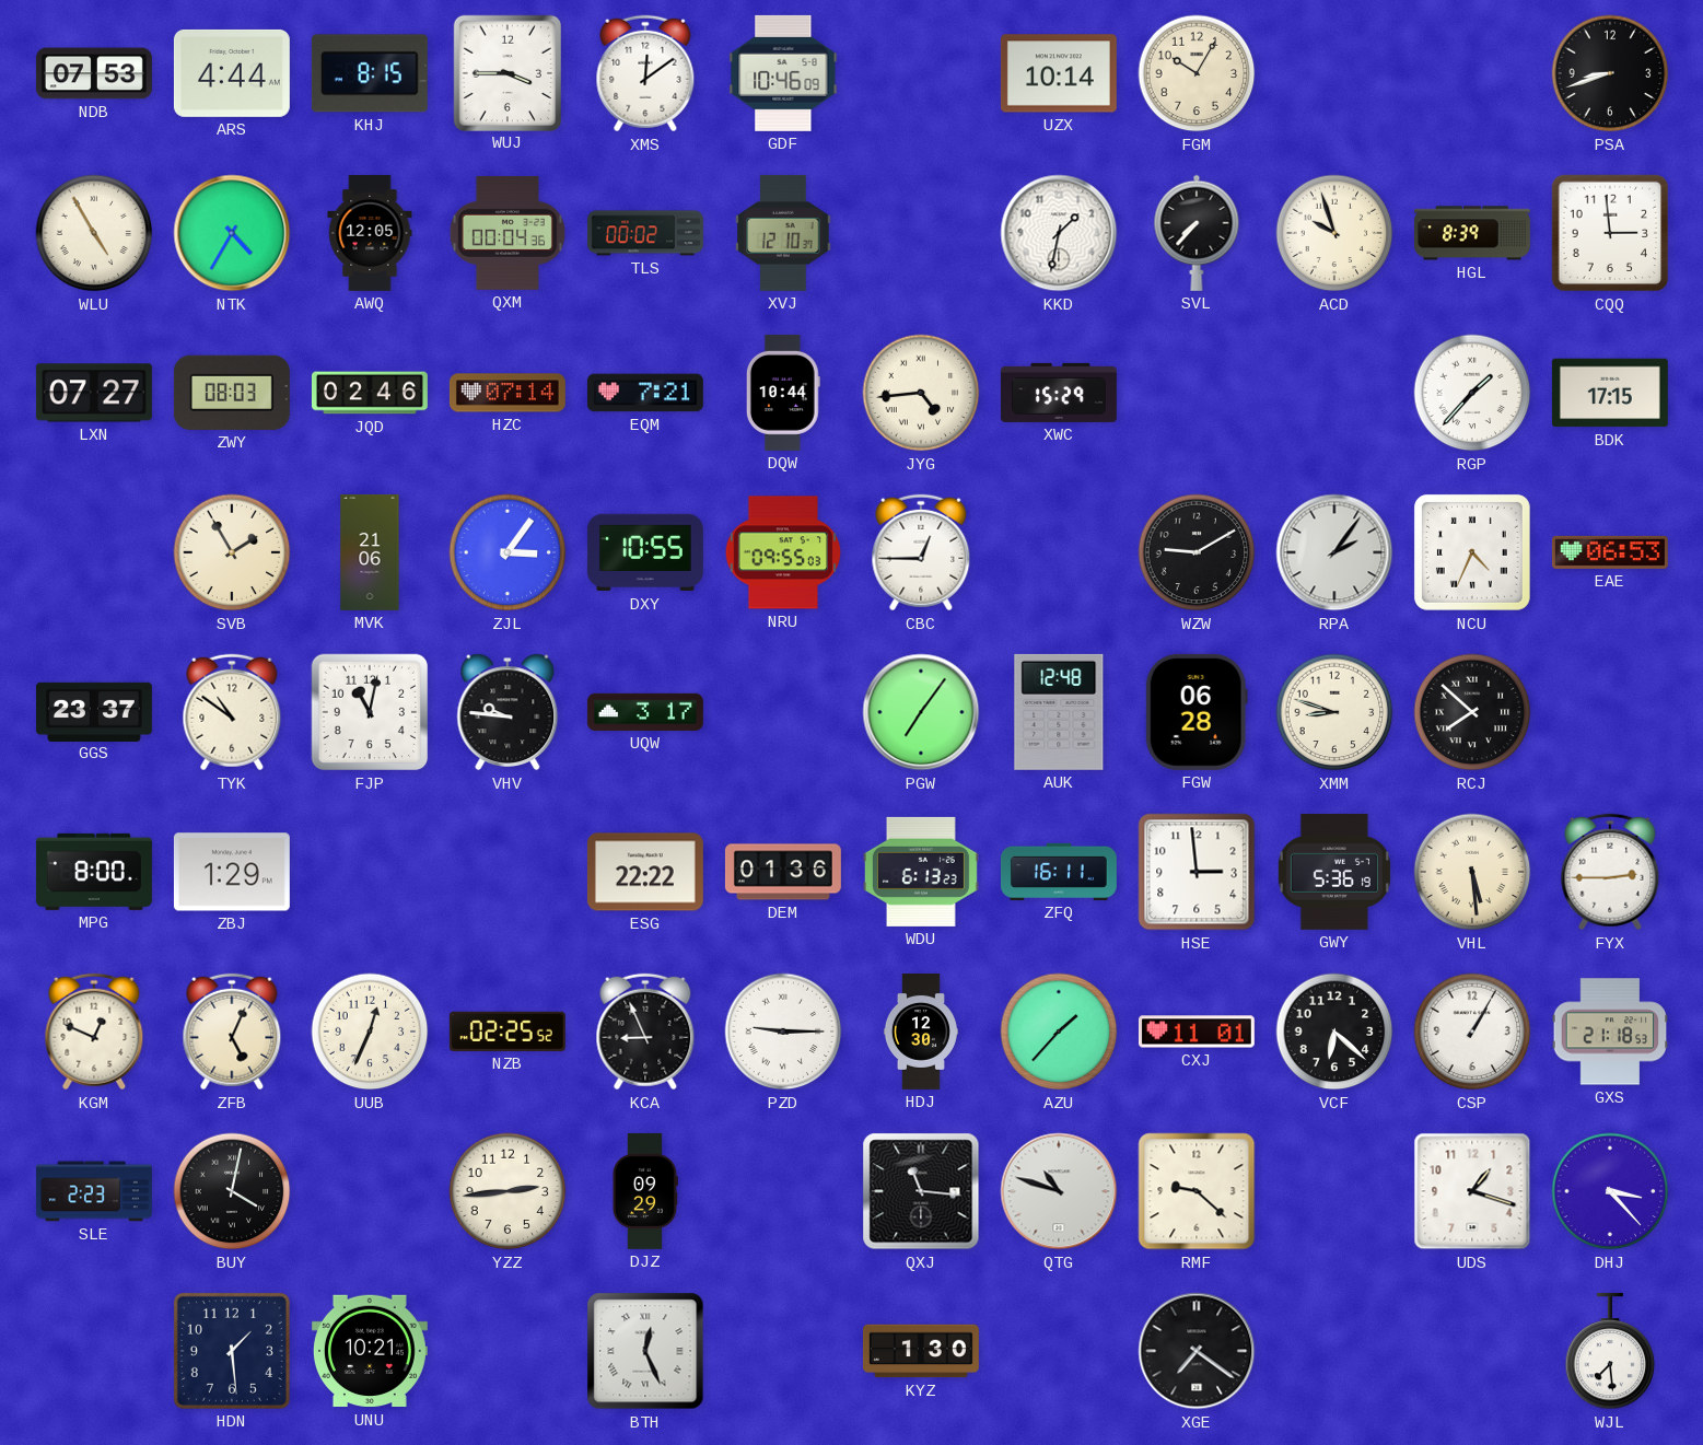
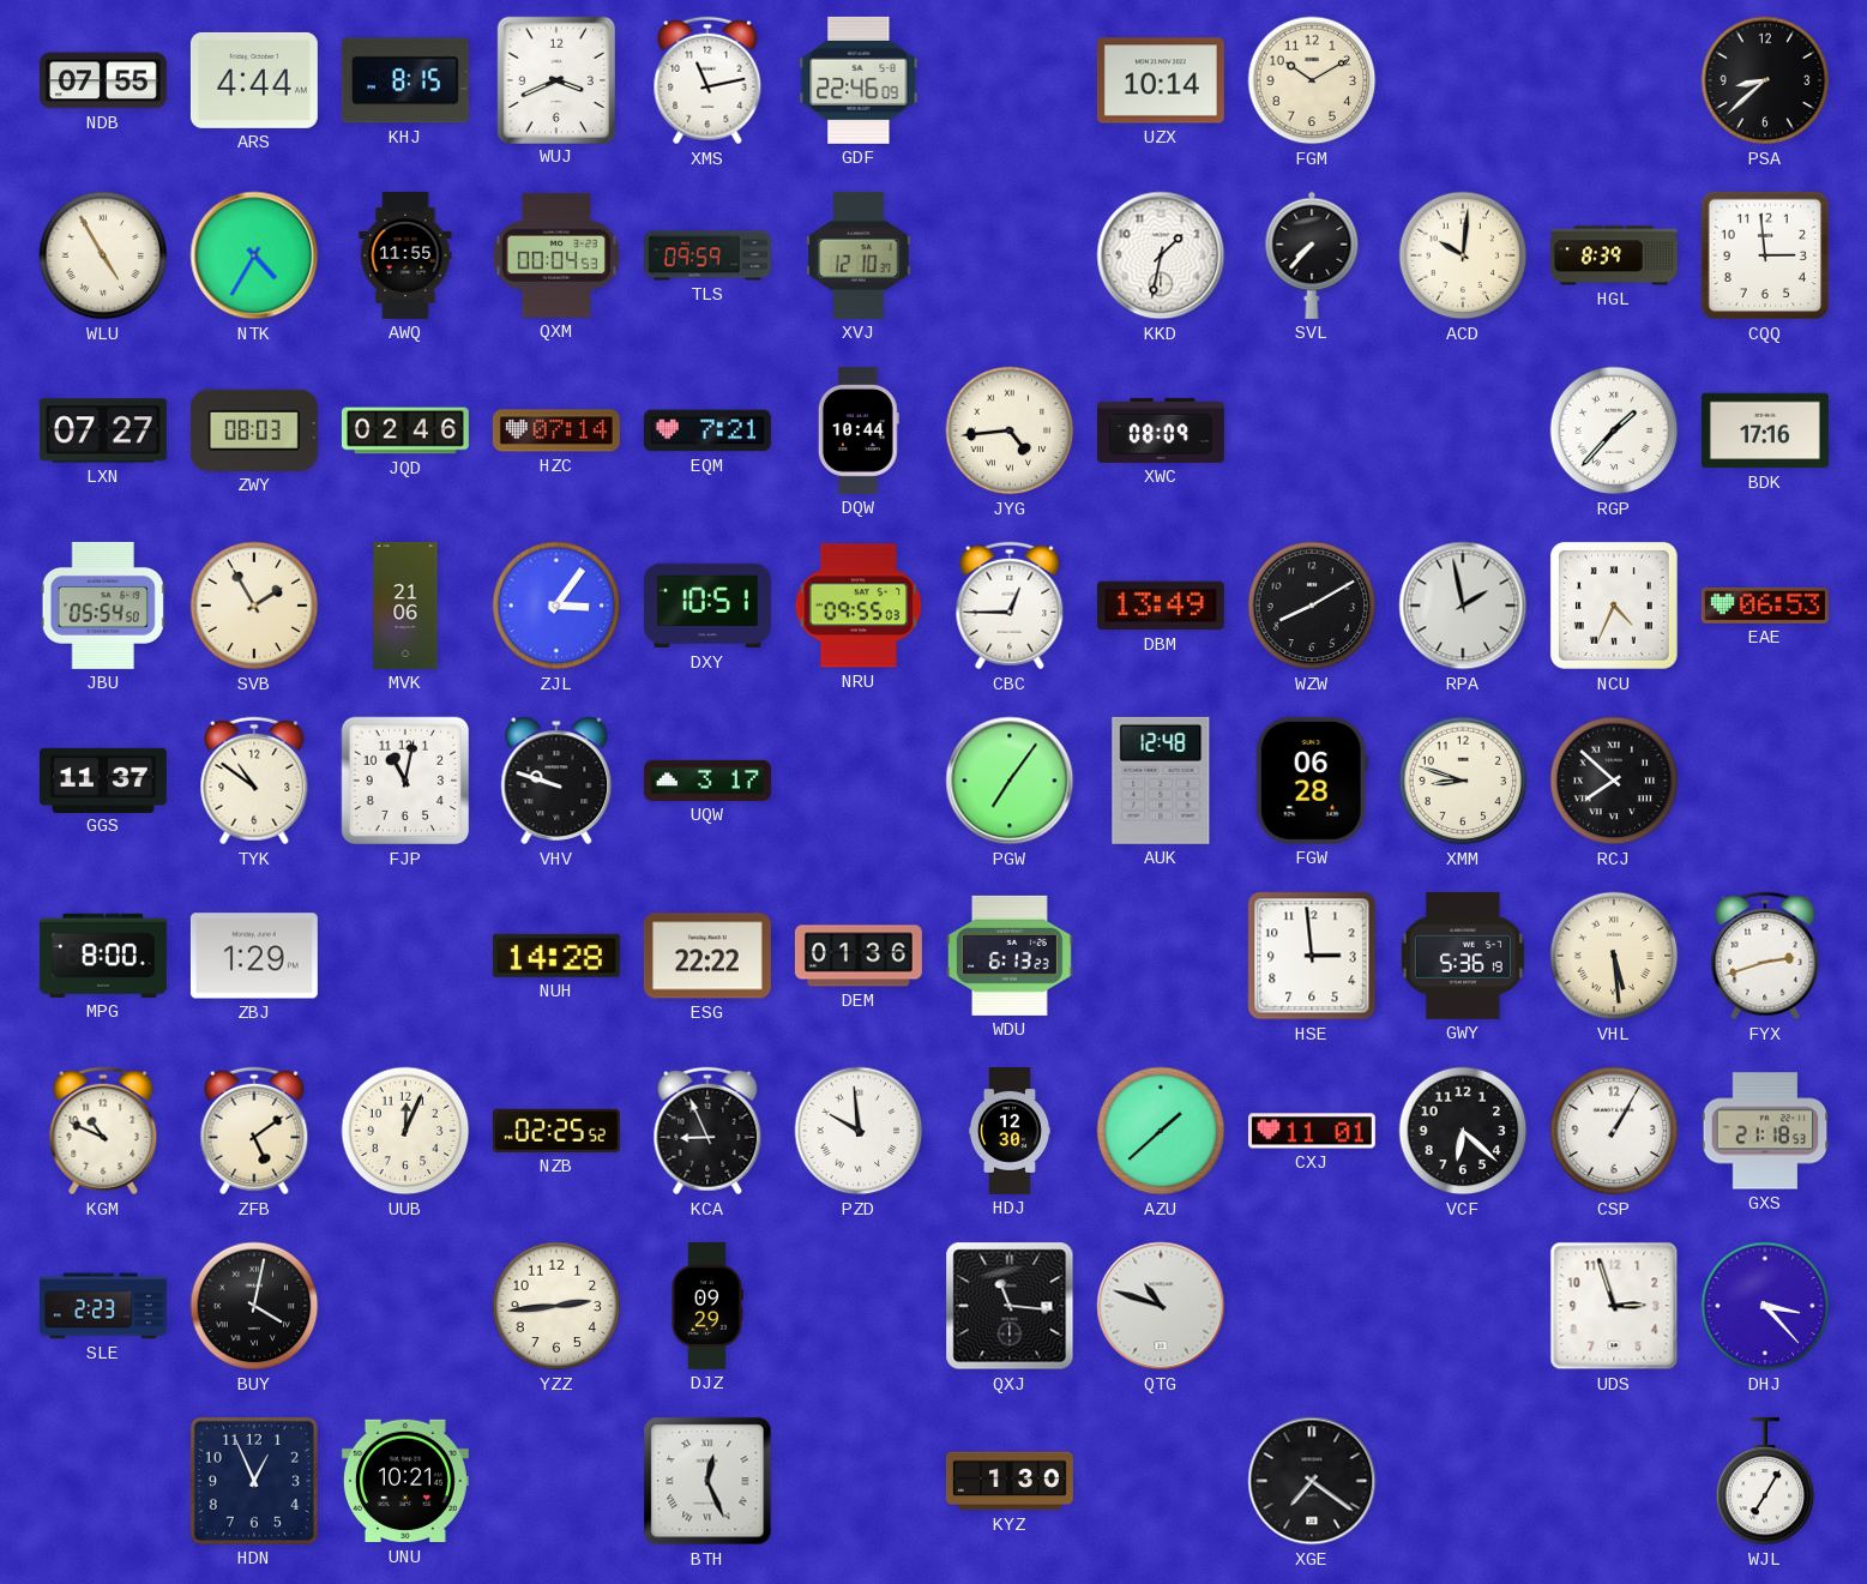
NDB: 07:53 -> 07:55
WUJ: 3:45 -> 3:41
XMS: 12:09 -> 11:13
GDF: 10:46 -> 22:46
FGM: 10:05 -> 10:10
PSA: 8:42 -> 8:38
AWQ: 12:05 -> 11:55
QXM: 00:04:36 -> 00:04:53
TLS: 00:02 -> 09:59
ACD: 9:57 -> 10:01
XWC: 15:29 -> 08:09
BDK: 17:15 -> 17:16
JBU: none -> 05:54
DXY: 10:55 -> 10:51
DBM: none -> 13:49
WZW: 9:10 -> 8:10
RPA: 2:06 -> 1:58
GGS: 23:37 -> 11:37
VHV: 9:46 -> 9:48
NUH: none -> 14:28
ZFQ: 16:11 -> none
FYX: 2:45 -> 2:42
KGM: 12:49 -> 10:49
ZFB: 5:04 -> 5:09
UUB: 12:34 -> 12:04
PZD: 9:15 -> 9:59
AZU: 1:37 -> 1:38
RMF: 9:22 -> none
UDS: 1:18 -> 2:57
HDN: 1:29 -> 12:56
WJL: 7:29 -> 7:05
